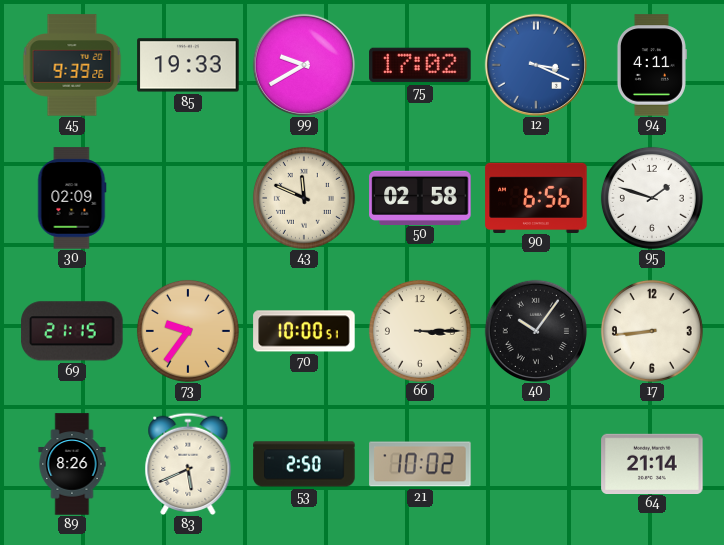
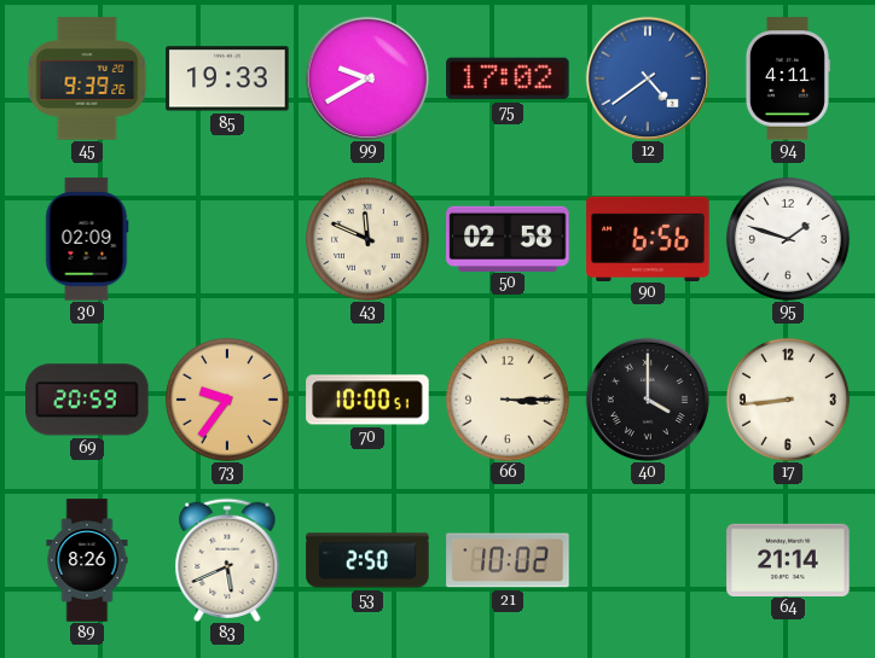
12: 3:19 -> 4:39
69: 21:15 -> 20:59
40: 10:06 -> 4:00
